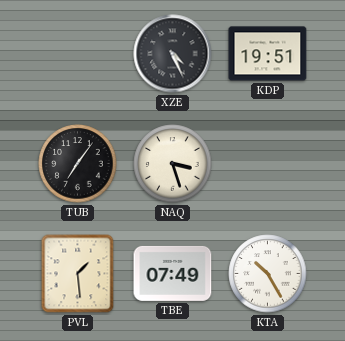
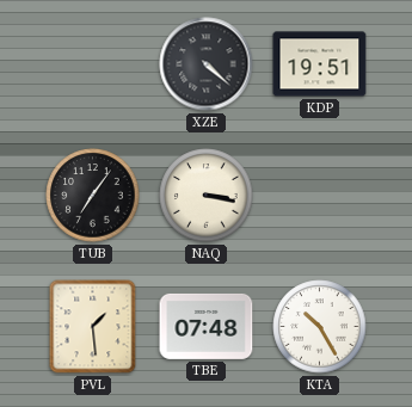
XZE: 4:26 -> 4:22
NAQ: 3:27 -> 3:17
TBE: 07:49 -> 07:48
